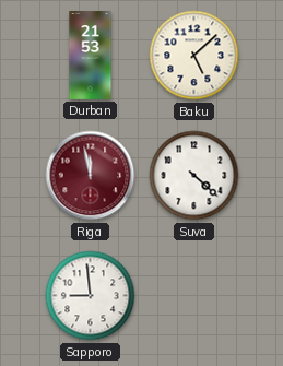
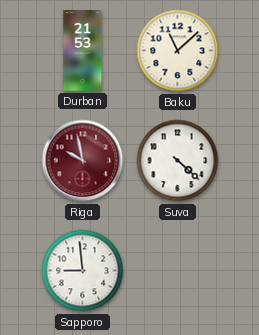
Baku: 5:08 -> 11:08
Riga: 11:58 -> 9:58
